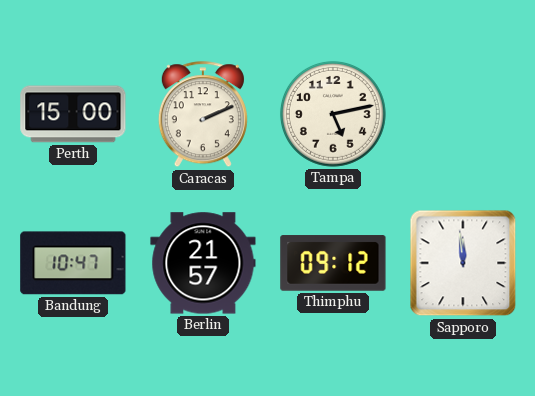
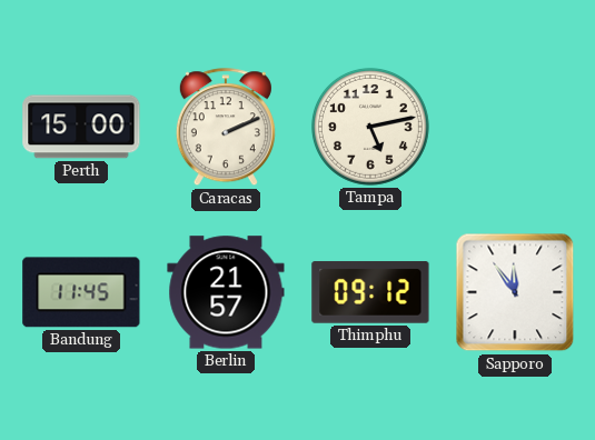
Bandung: 10:47 -> 11:45
Sapporo: 11:59 -> 11:54
